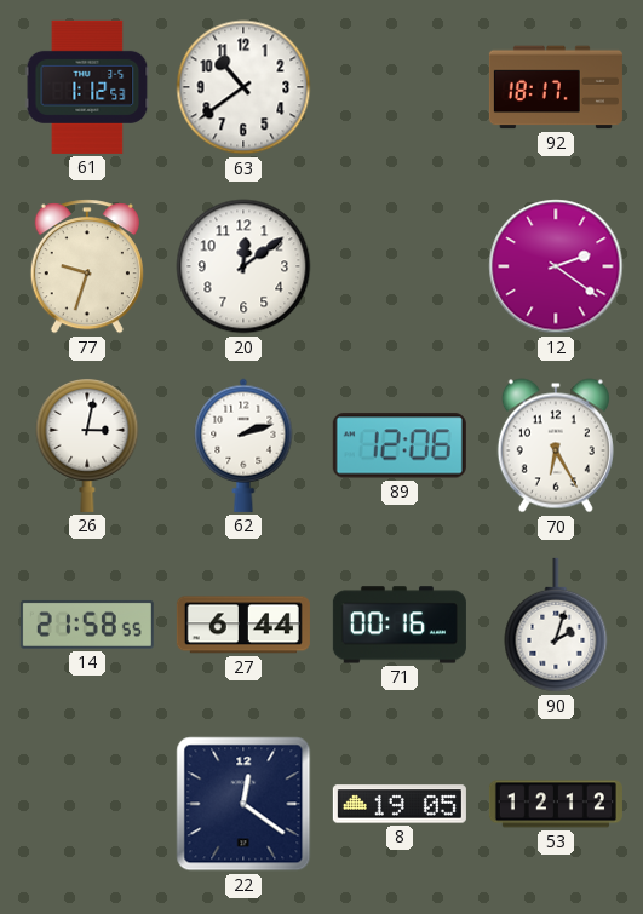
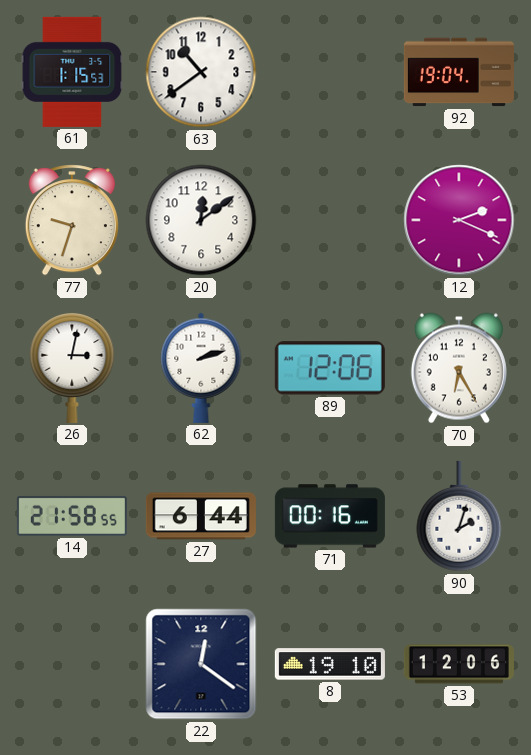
61: 1:12 -> 1:15
92: 18:17 -> 19:04
12: 2:21 -> 2:19
8: 19:05 -> 19:10
53: 12:12 -> 12:06
